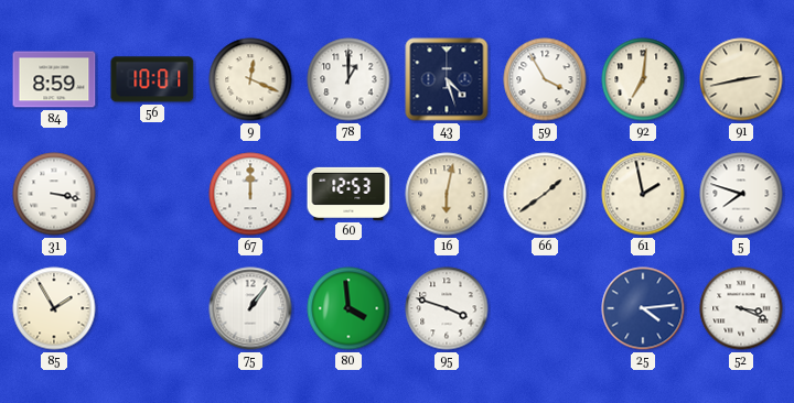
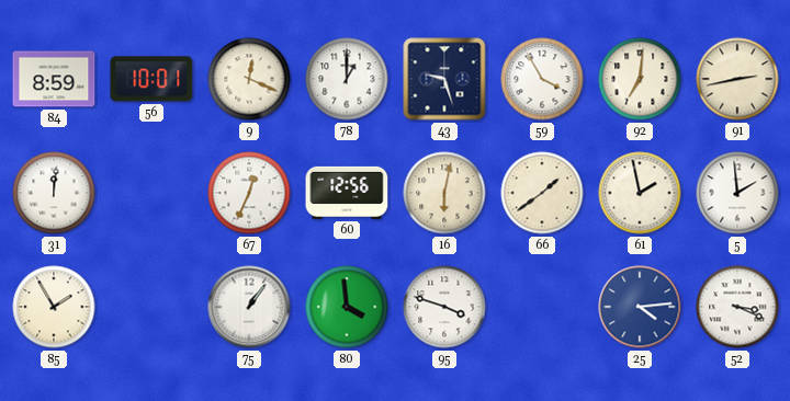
43: 4:27 -> 9:27
31: 3:17 -> 12:01
67: 12:00 -> 12:34
60: 12:53 -> 12:56
5: 7:48 -> 1:59
